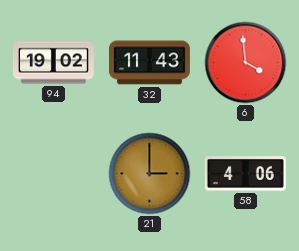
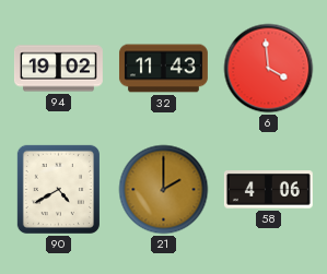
90: none -> 4:40
21: 3:00 -> 2:00
